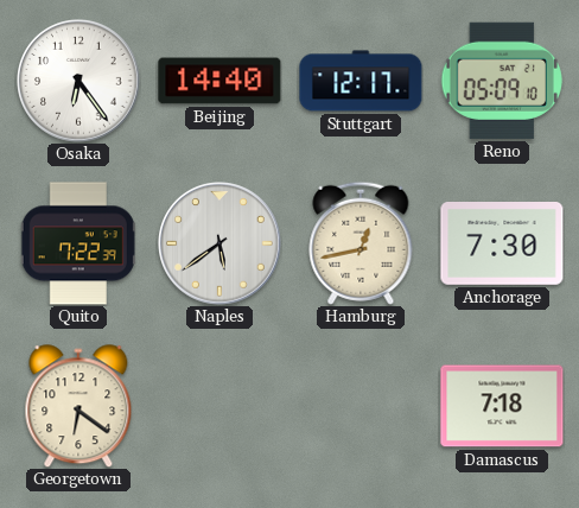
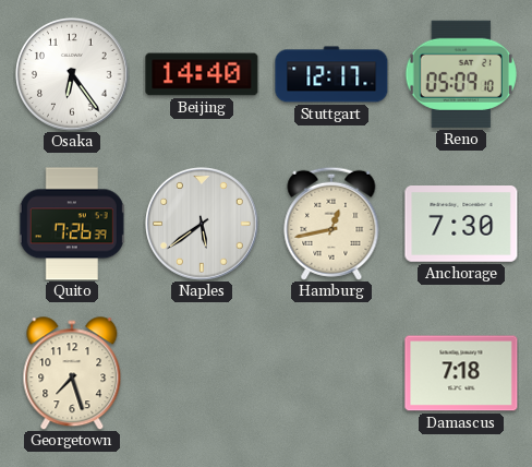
Quito: 7:22 -> 7:26
Georgetown: 6:21 -> 7:27
